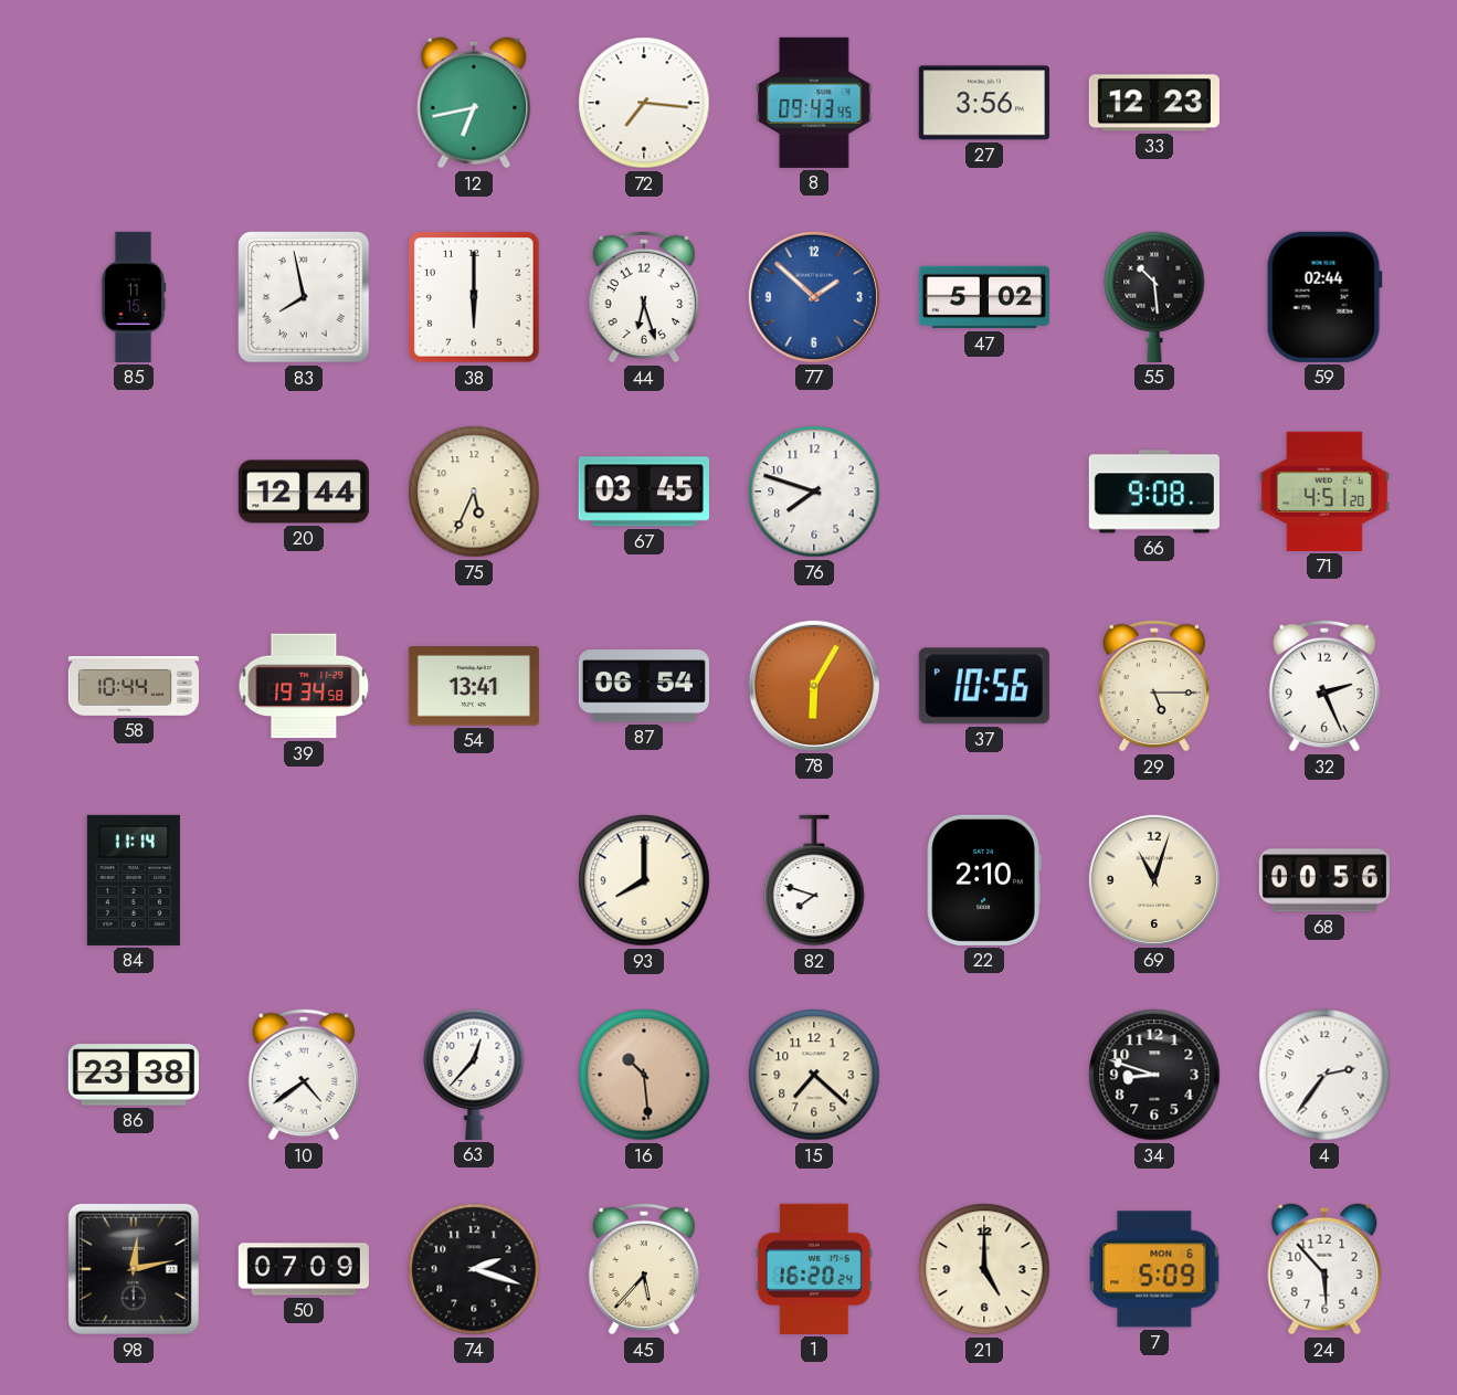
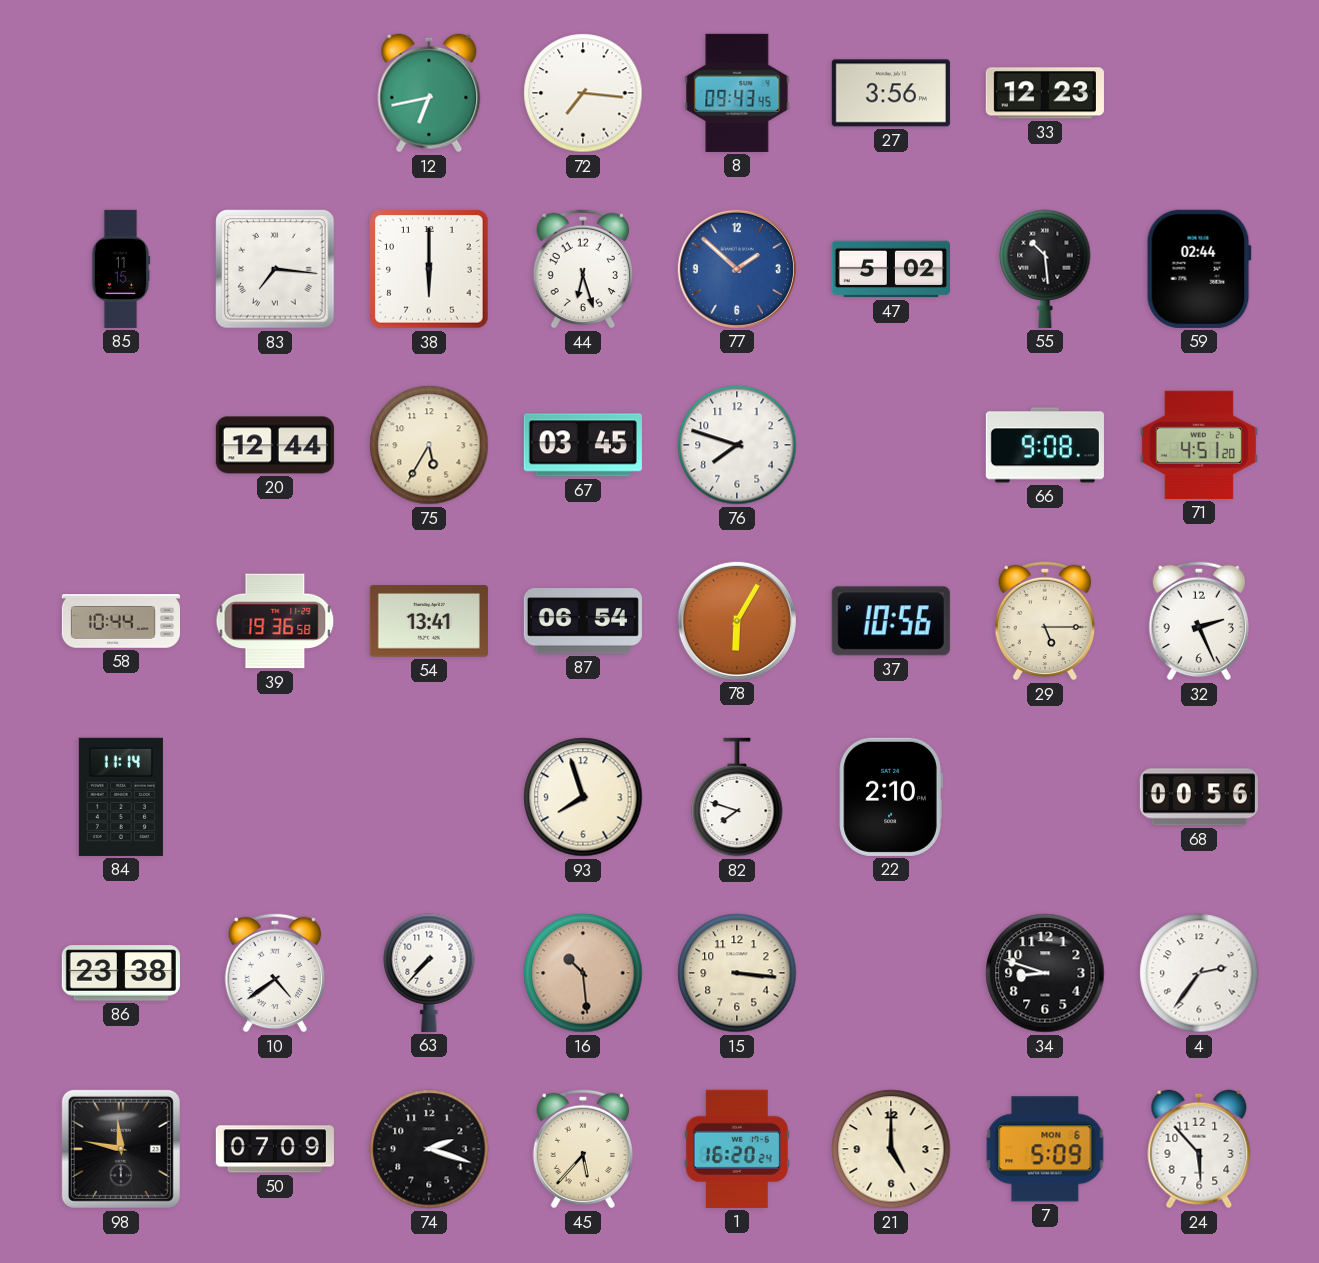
83: 7:58 -> 7:16
75: 5:34 -> 5:35
39: 19:34 -> 19:36
93: 8:00 -> 7:57
69: 11:03 -> none
63: 12:37 -> 7:37
15: 7:22 -> 3:16
98: 12:13 -> 11:47
